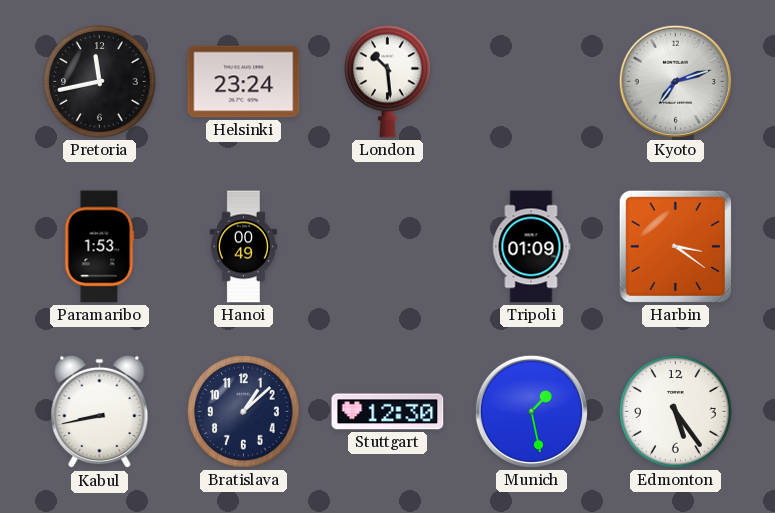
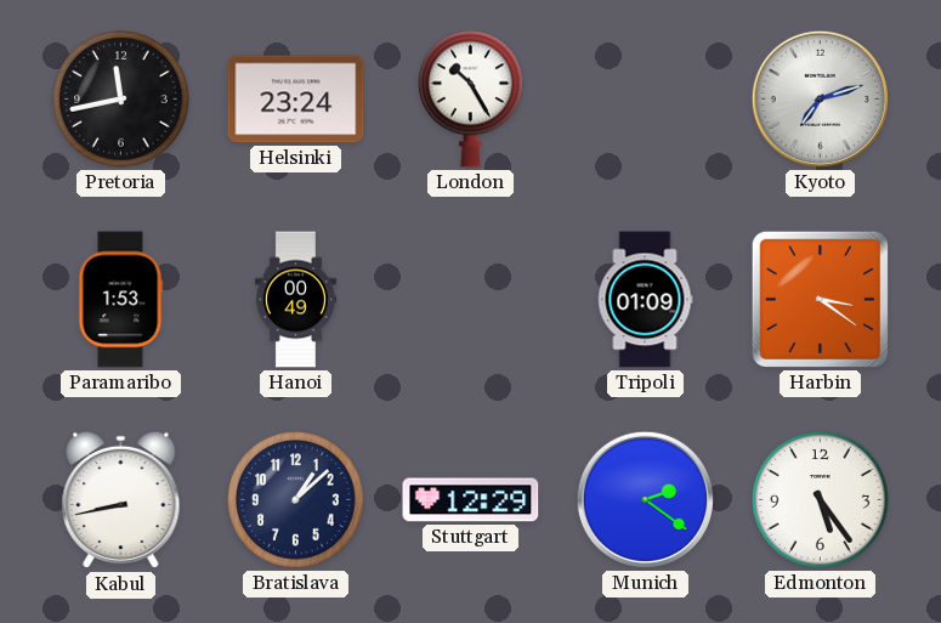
London: 10:29 -> 10:25
Stuttgart: 12:30 -> 12:29
Munich: 1:28 -> 2:21
